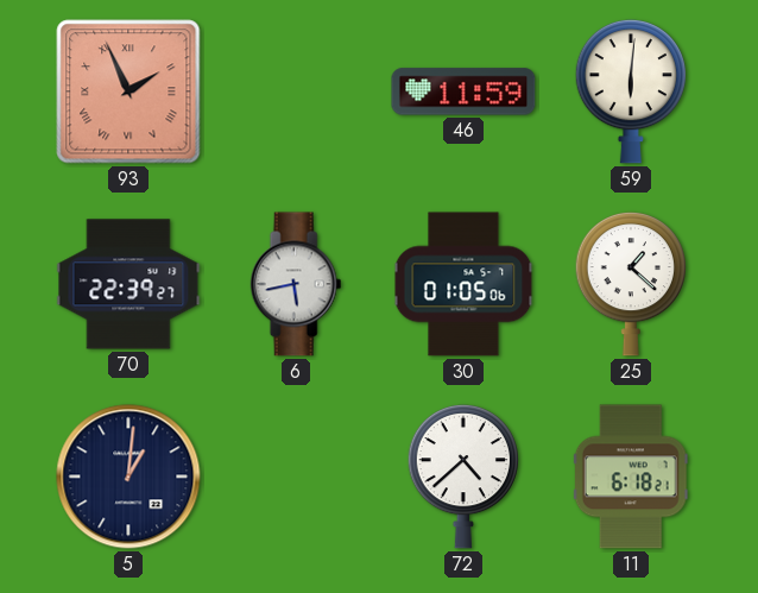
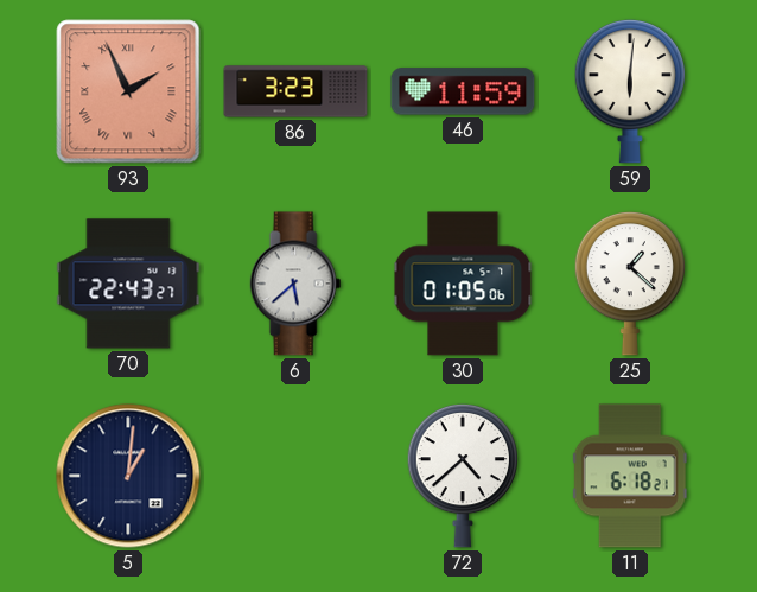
86: none -> 3:23
70: 22:39 -> 22:43
6: 5:43 -> 5:38
